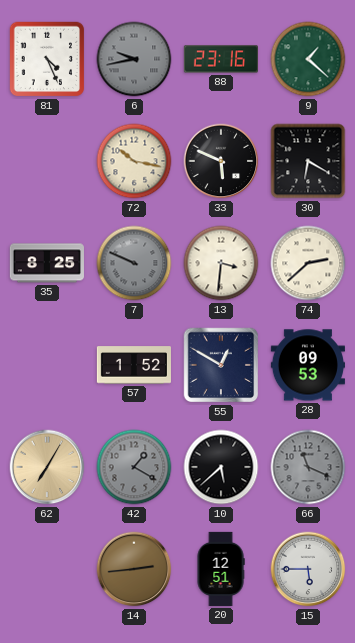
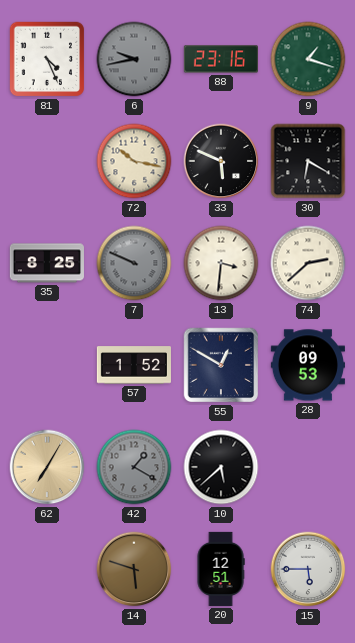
9: 1:22 -> 1:18
66: 11:19 -> none
14: 2:44 -> 5:48
